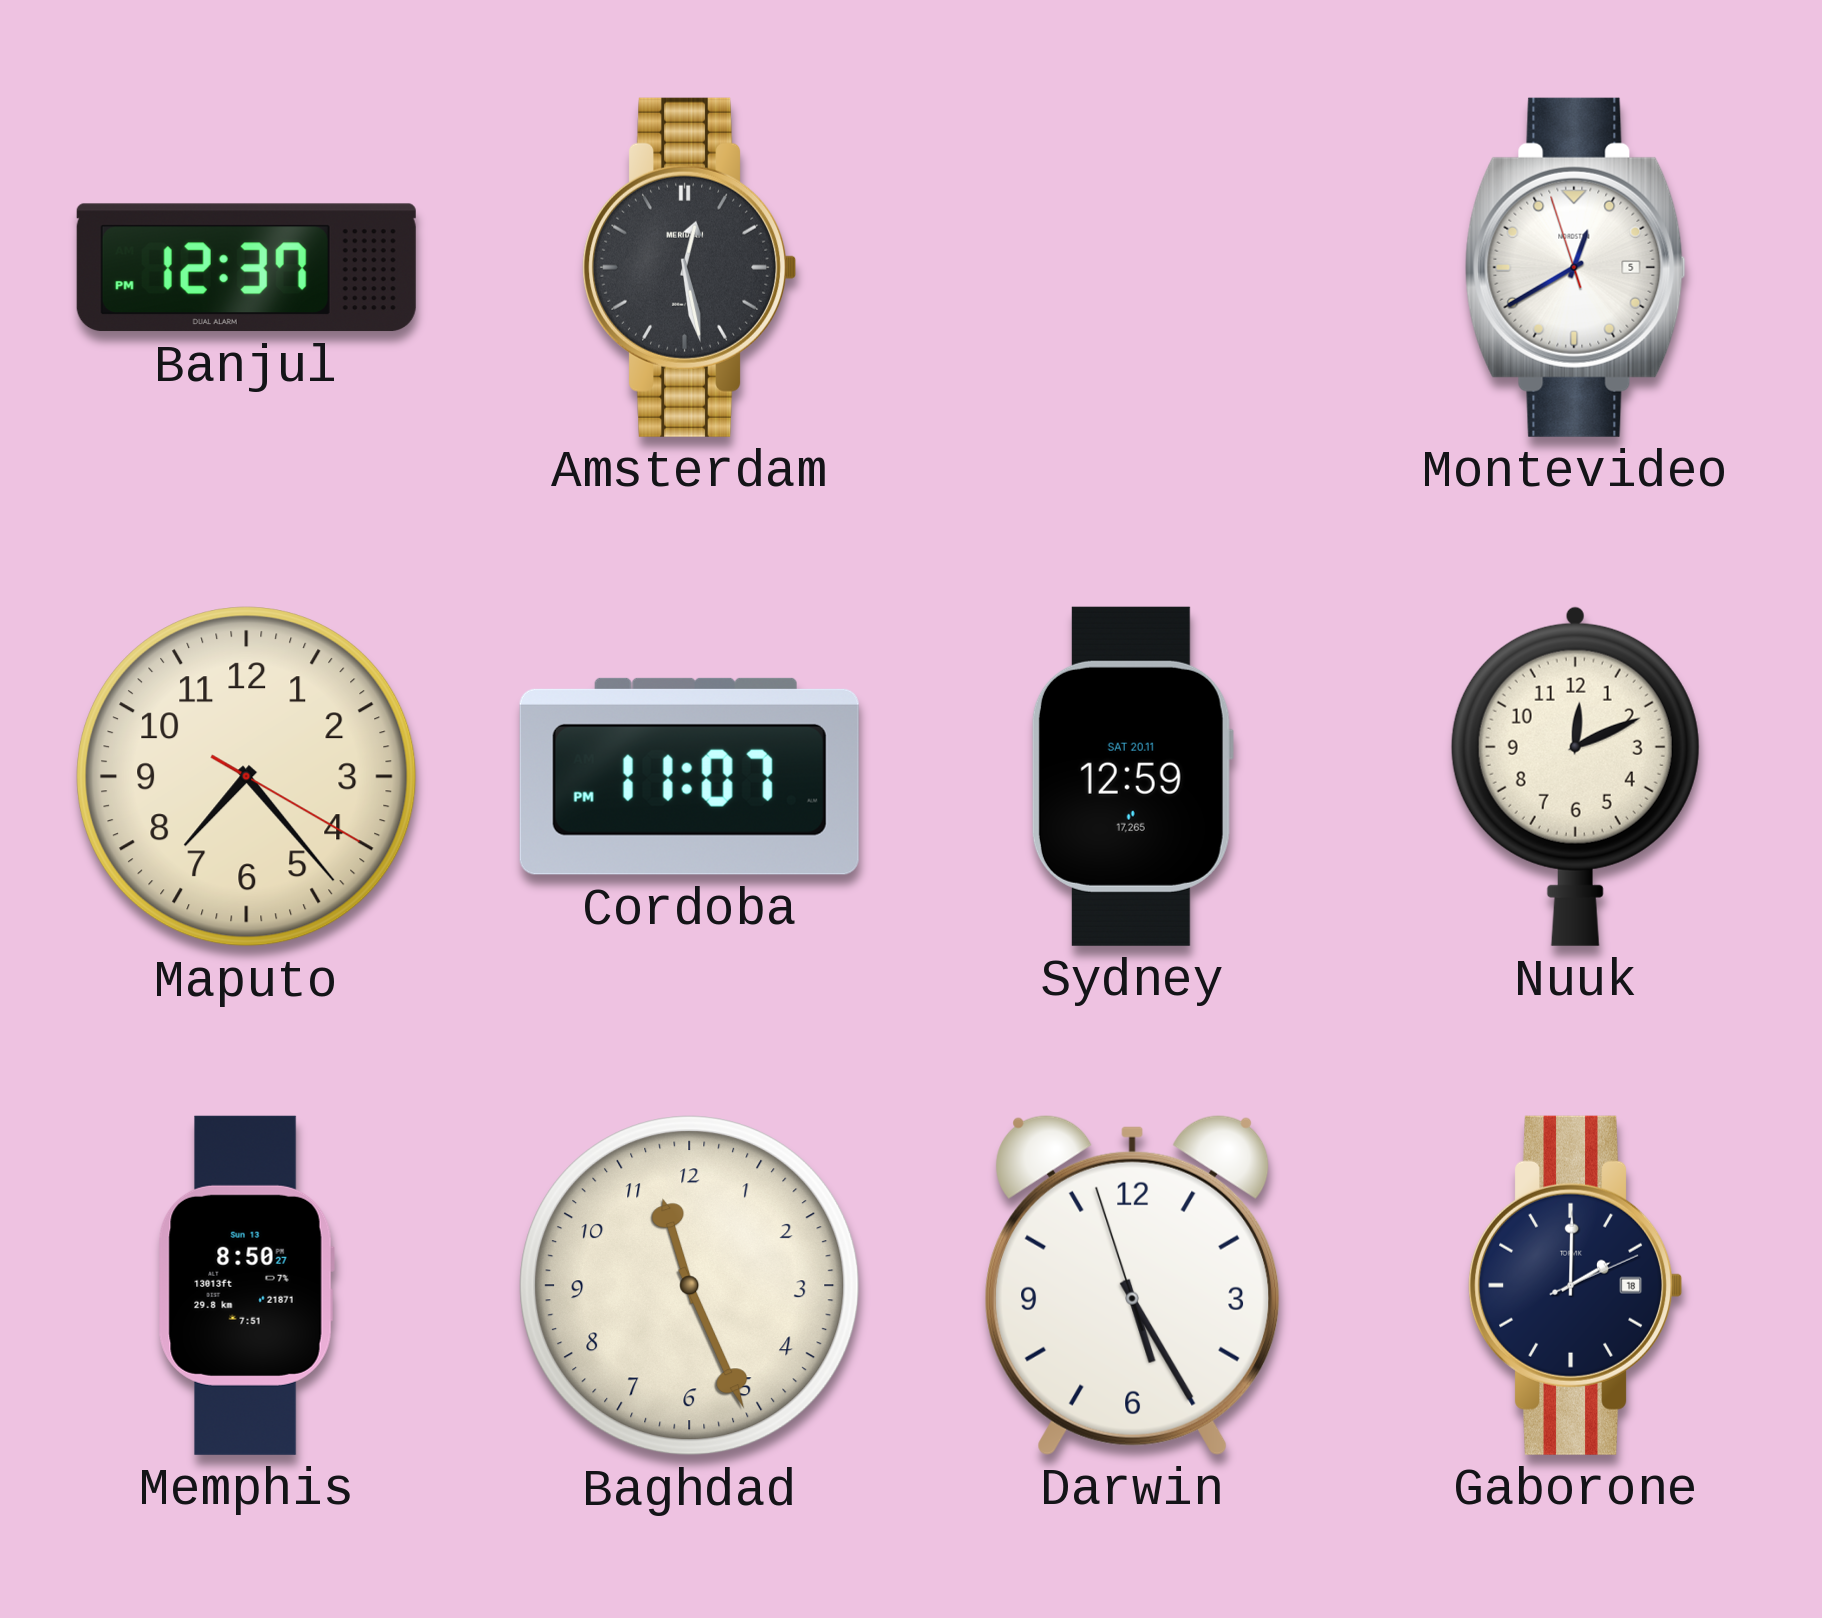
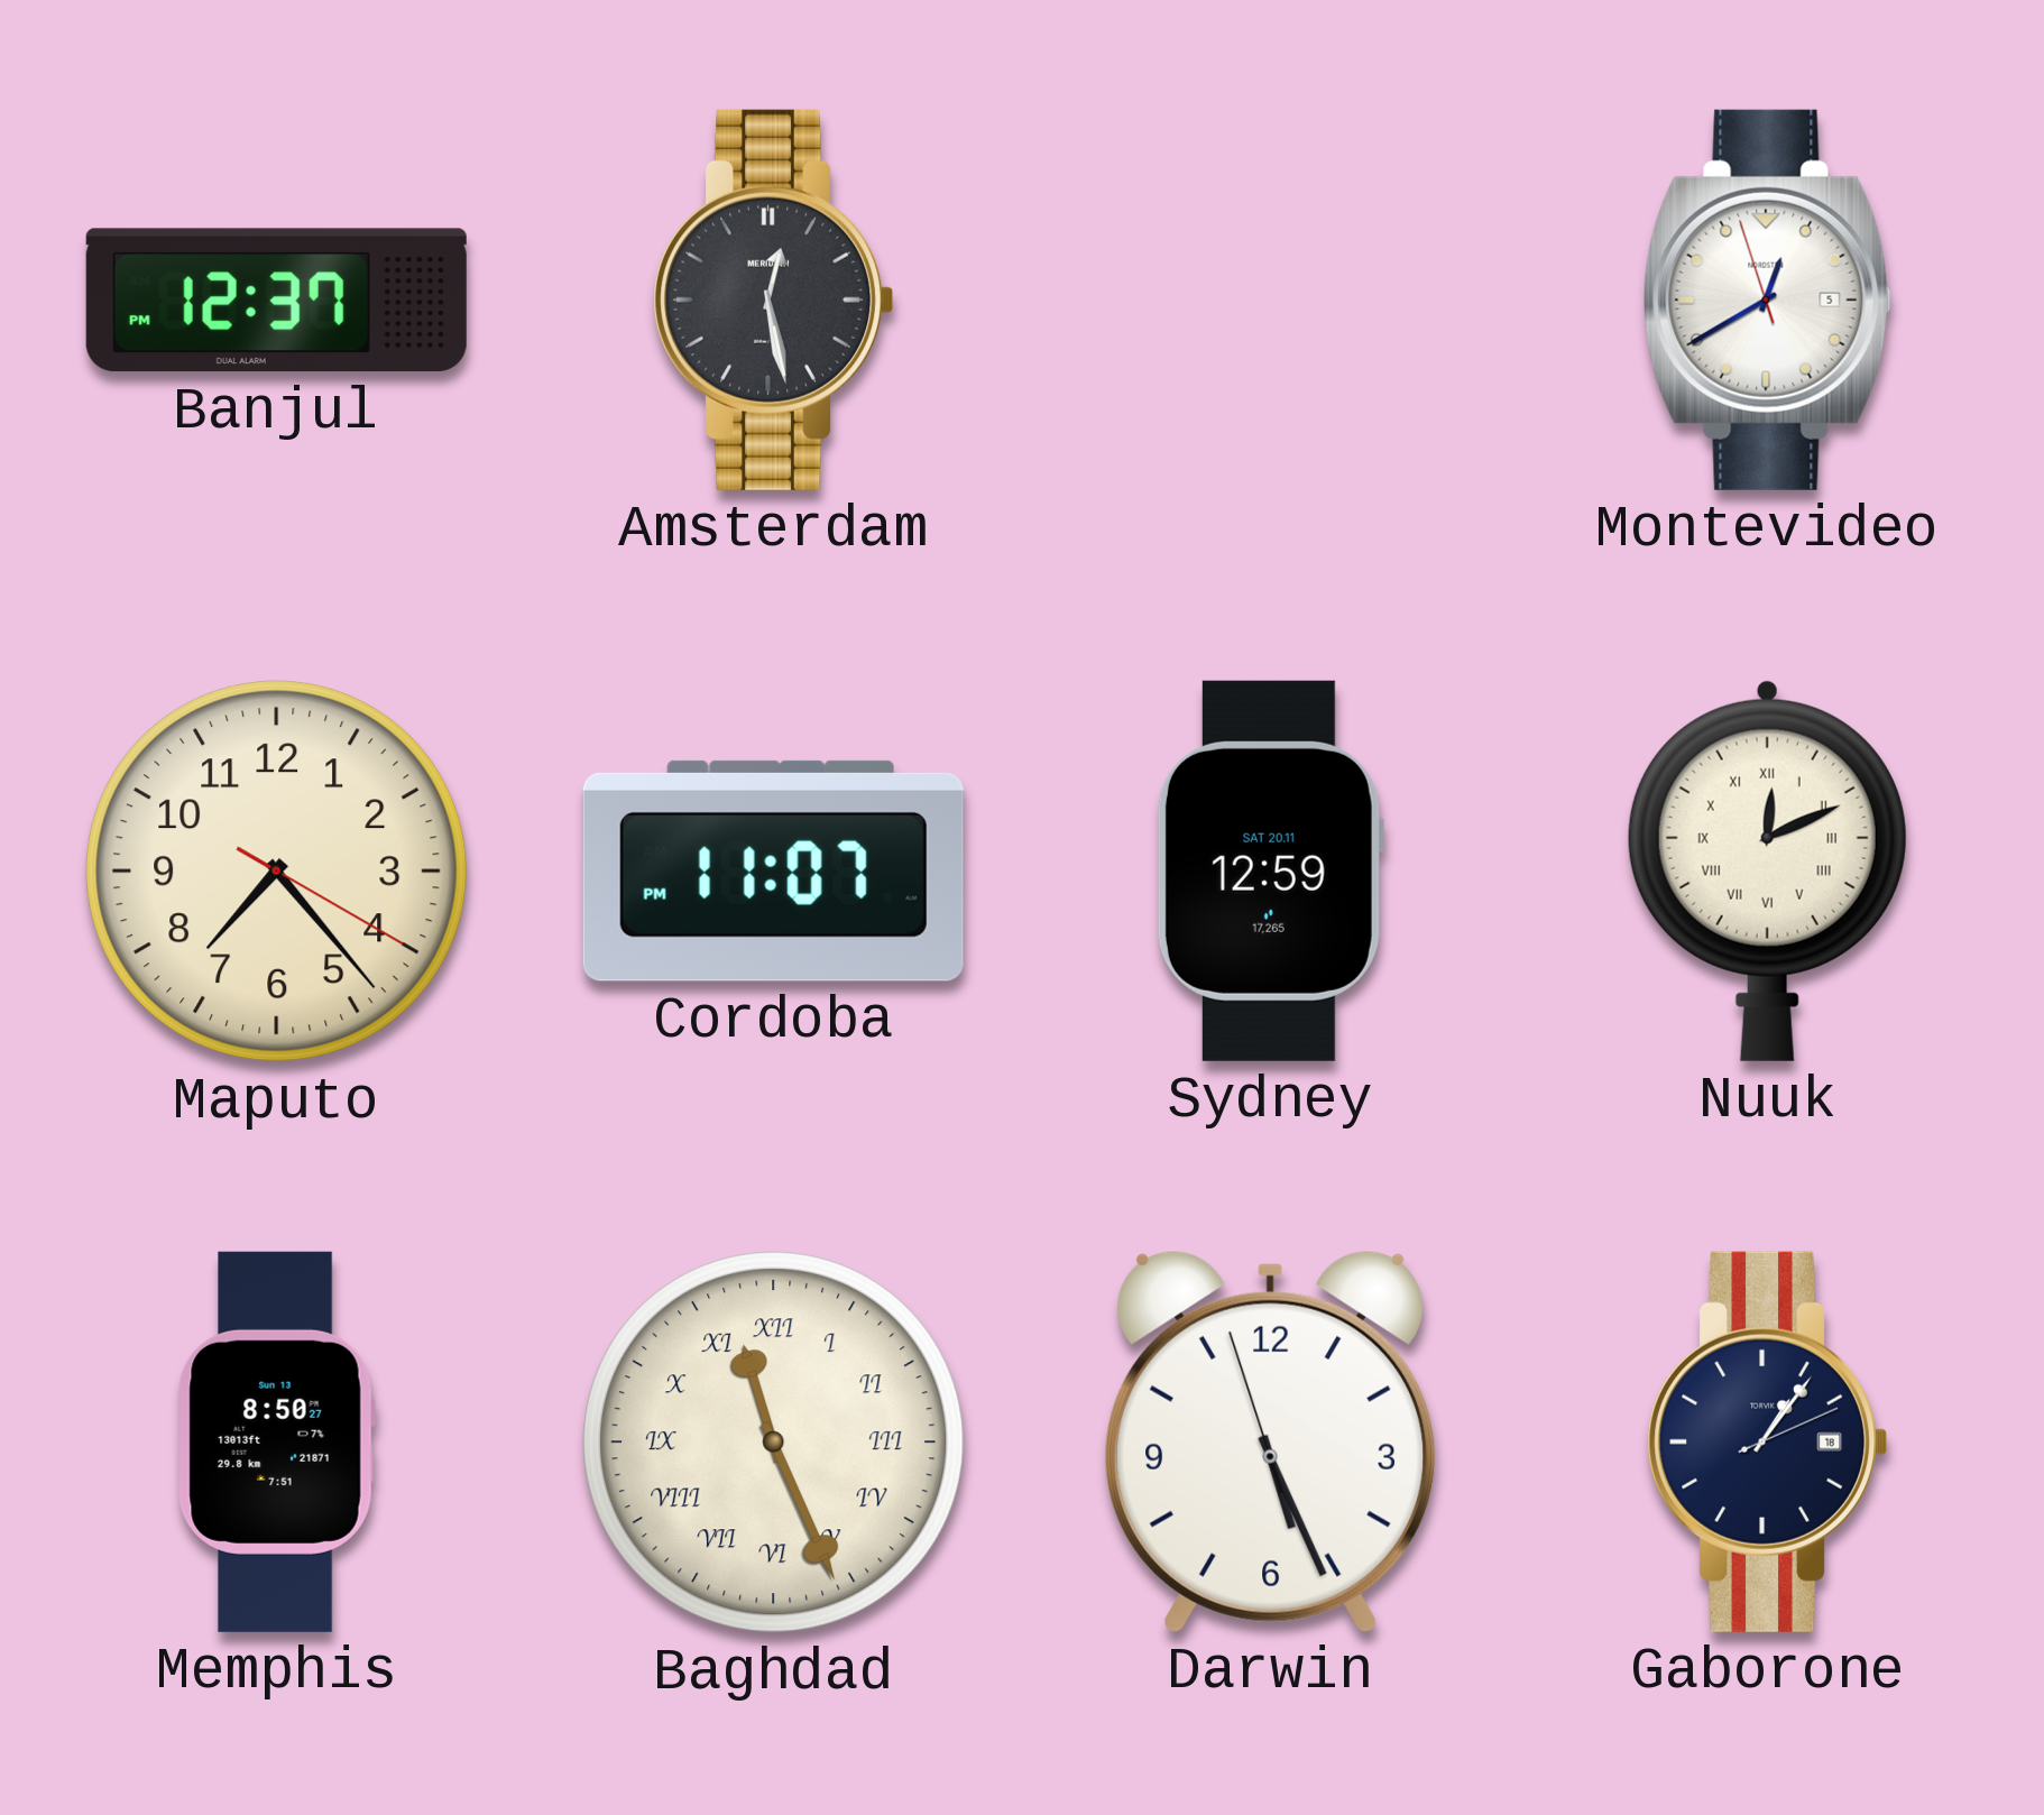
Nuuk numerals: Arabic -> Roman
Baghdad numerals: Arabic -> Roman
Darwin: 5:24 -> 5:25
Gaborone: 2:00 -> 1:06
